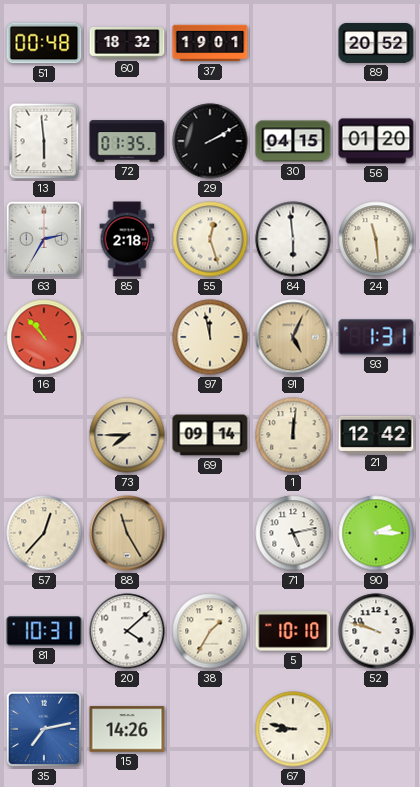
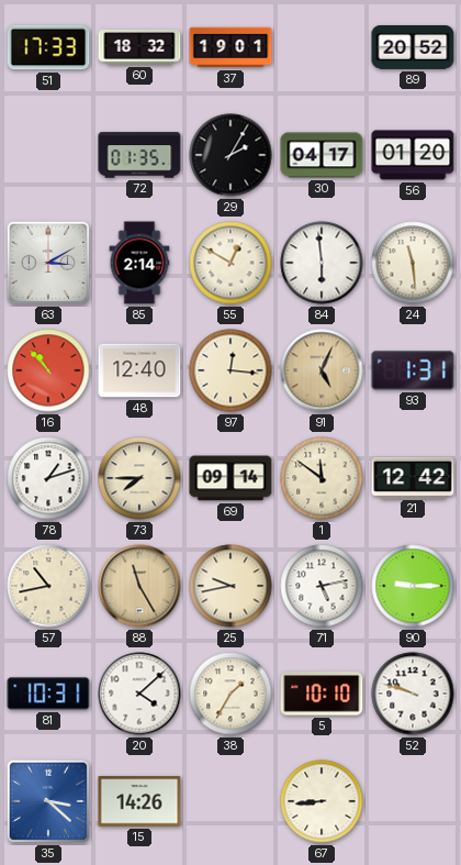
51: 00:48 -> 17:33
13: 5:59 -> none
29: 2:10 -> 2:05
30: 04:15 -> 04:17
63: 2:35 -> 3:10
85: 2:18 -> 2:14
55: 12:27 -> 12:50
48: none -> 12:40
97: 11:58 -> 12:16
78: none -> 1:12
1: 12:01 -> 11:51
57: 12:37 -> 10:43
25: none -> 9:43
90: 2:15 -> 9:15
35: 7:13 -> 3:22
67: 8:47 -> 8:44
